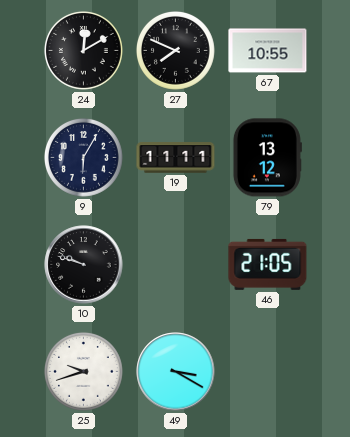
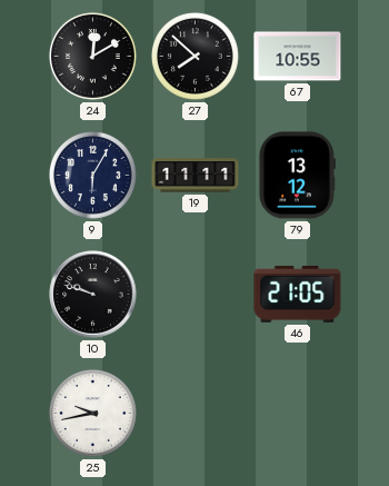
27: 7:49 -> 7:52
25: 9:42 -> 9:43
49: 3:20 -> none
